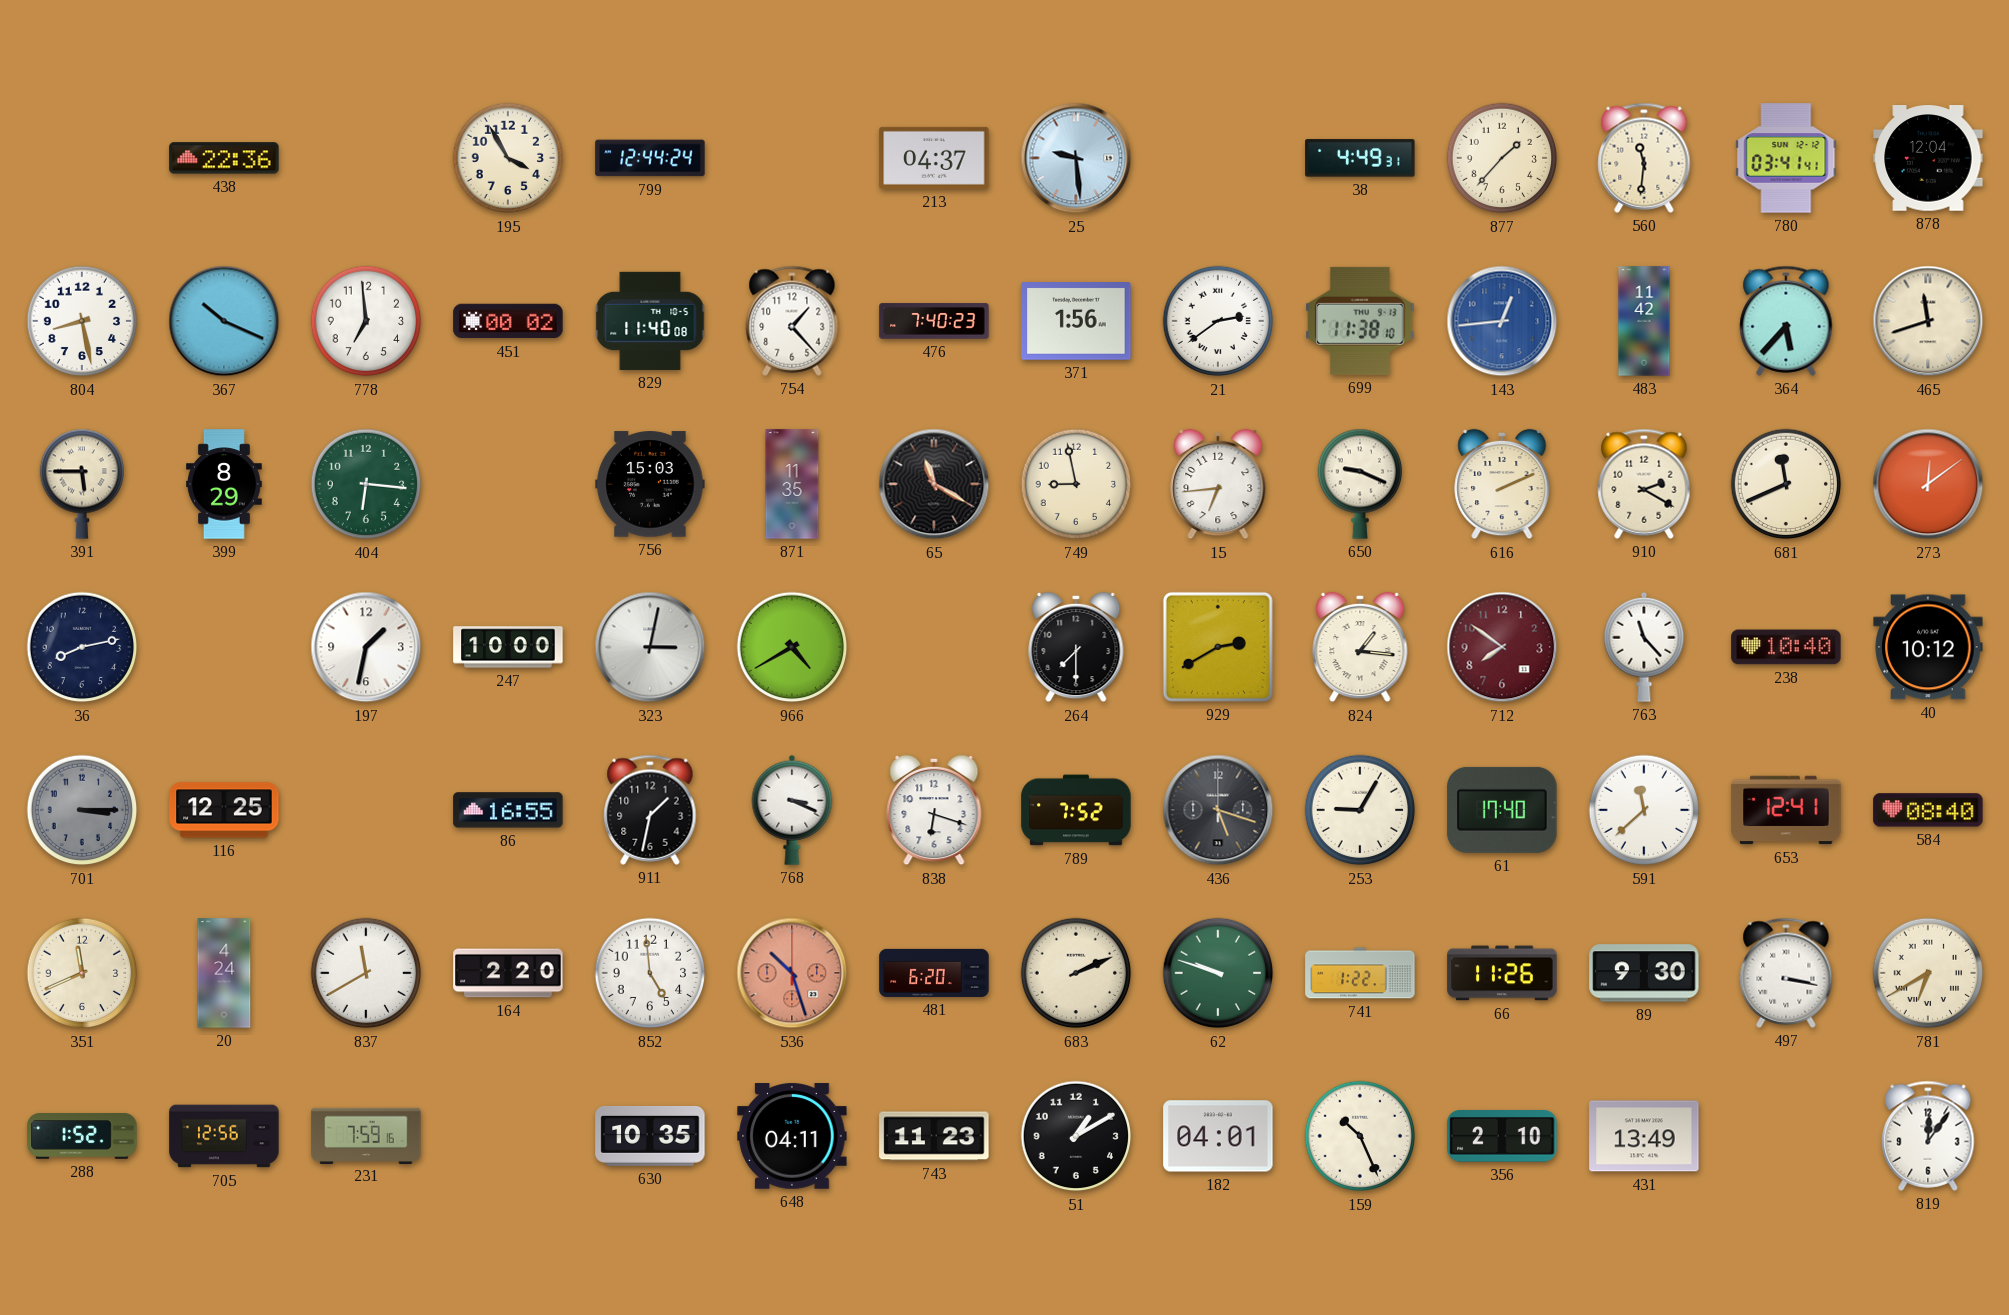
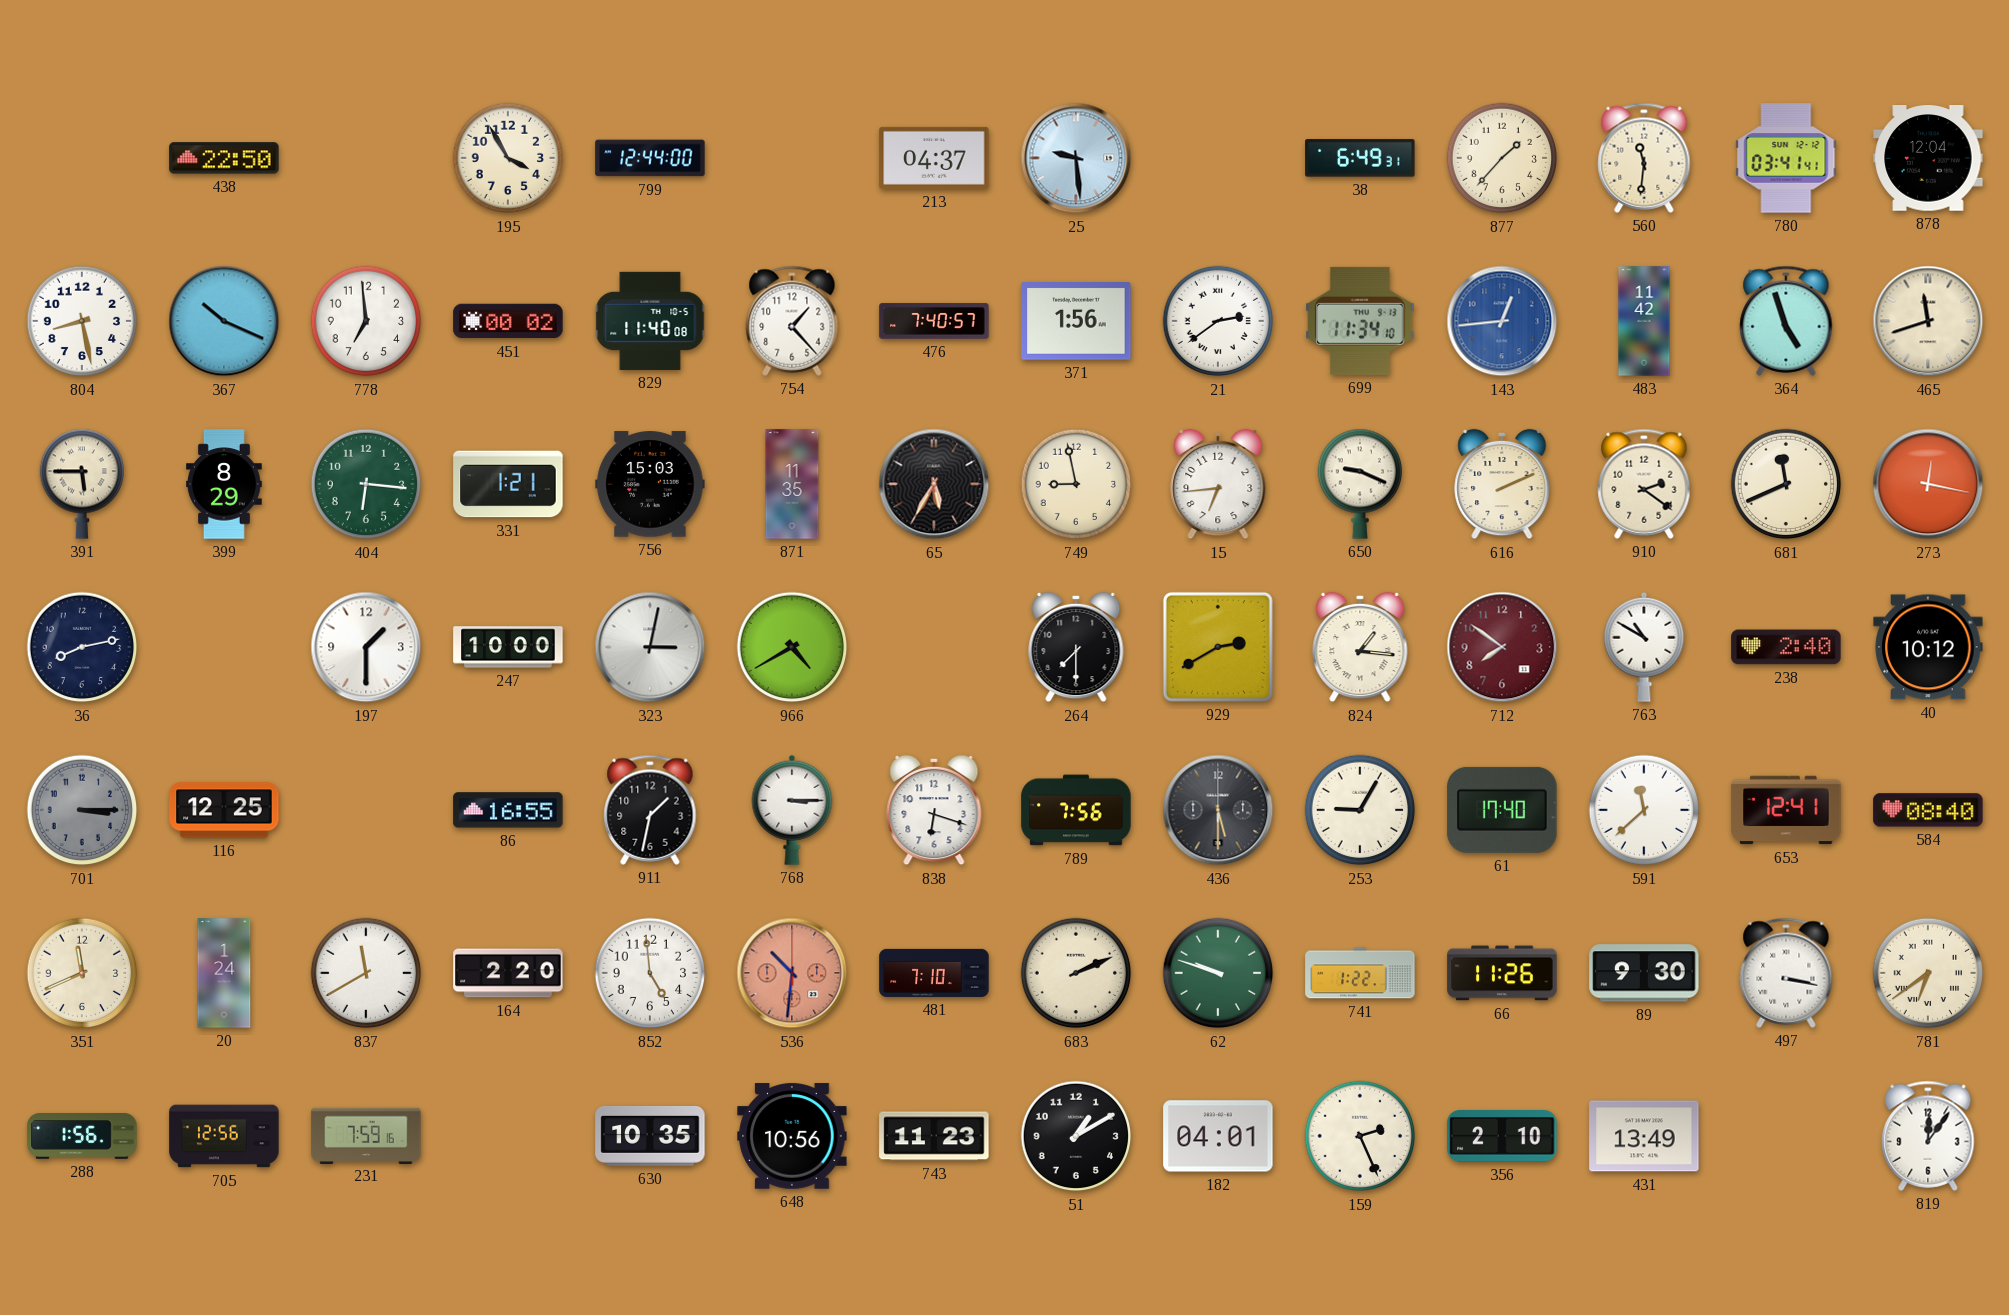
438: 22:36 -> 22:50
799: 12:44:24 -> 12:44:00
38: 4:49 -> 6:49
476: 7:40:23 -> 7:40:57
699: 11:38 -> 11:34
364: 5:37 -> 4:57
331: none -> 1:21
65: 11:20 -> 5:35
910: 2:20 -> 2:21
273: 12:09 -> 12:17
197: 1:32 -> 1:30
763: 11:23 -> 10:50
238: 10:40 -> 2:40
768: 3:19 -> 3:15
789: 7:52 -> 7:56
436: 5:18 -> 5:30
20: 4:24 -> 1:24
536: 10:27 -> 10:31
481: 6:20 -> 7:10
781: 6:40 -> 6:39
288: 1:52 -> 1:56
648: 04:11 -> 10:56
159: 10:26 -> 2:26
